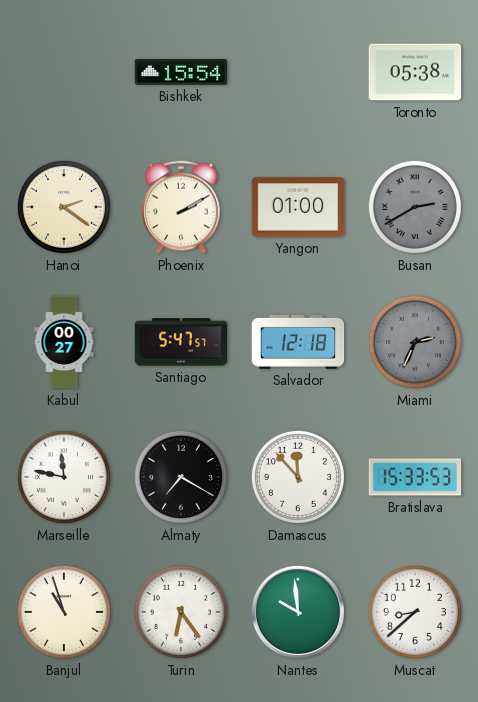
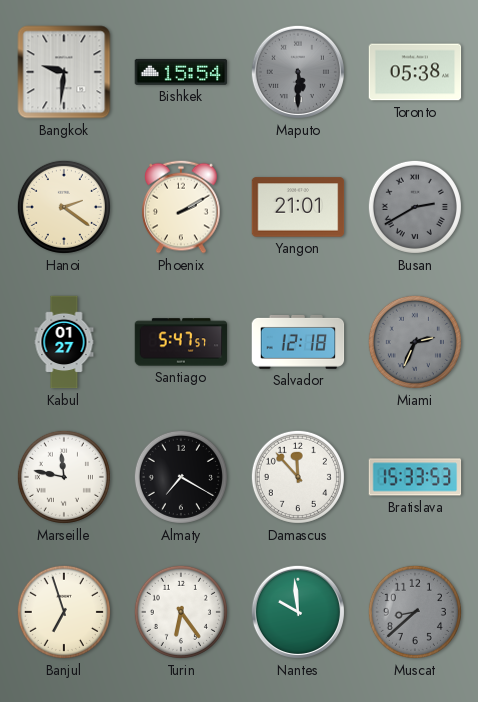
Bangkok: none -> 9:31
Maputo: none -> 5:30
Yangon: 01:00 -> 21:01
Kabul: 00:27 -> 01:27
Banjul: 10:57 -> 6:57
Muscat dial: white -> grey
